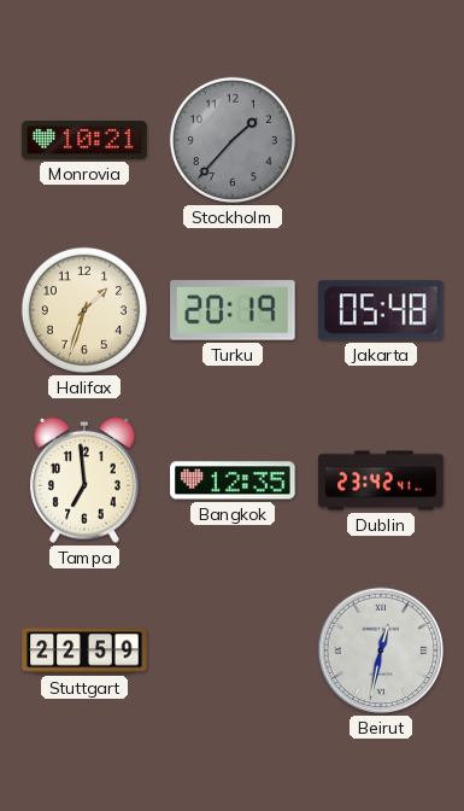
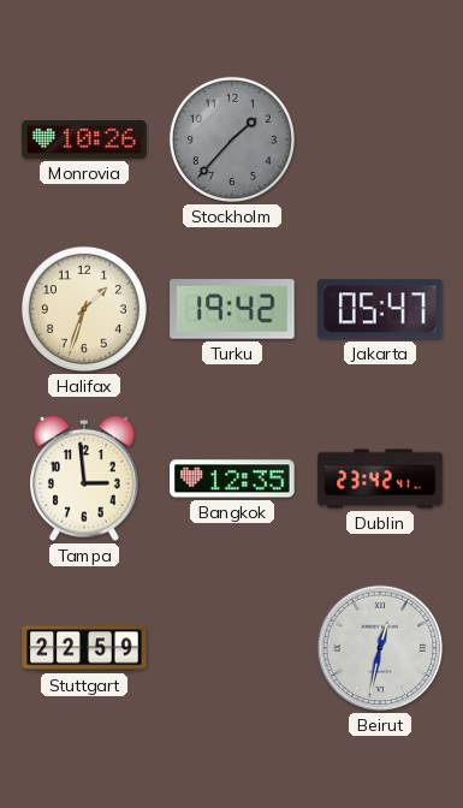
Monrovia: 10:21 -> 10:26
Turku: 20:19 -> 19:42
Jakarta: 05:48 -> 05:47
Tampa: 6:59 -> 2:59
